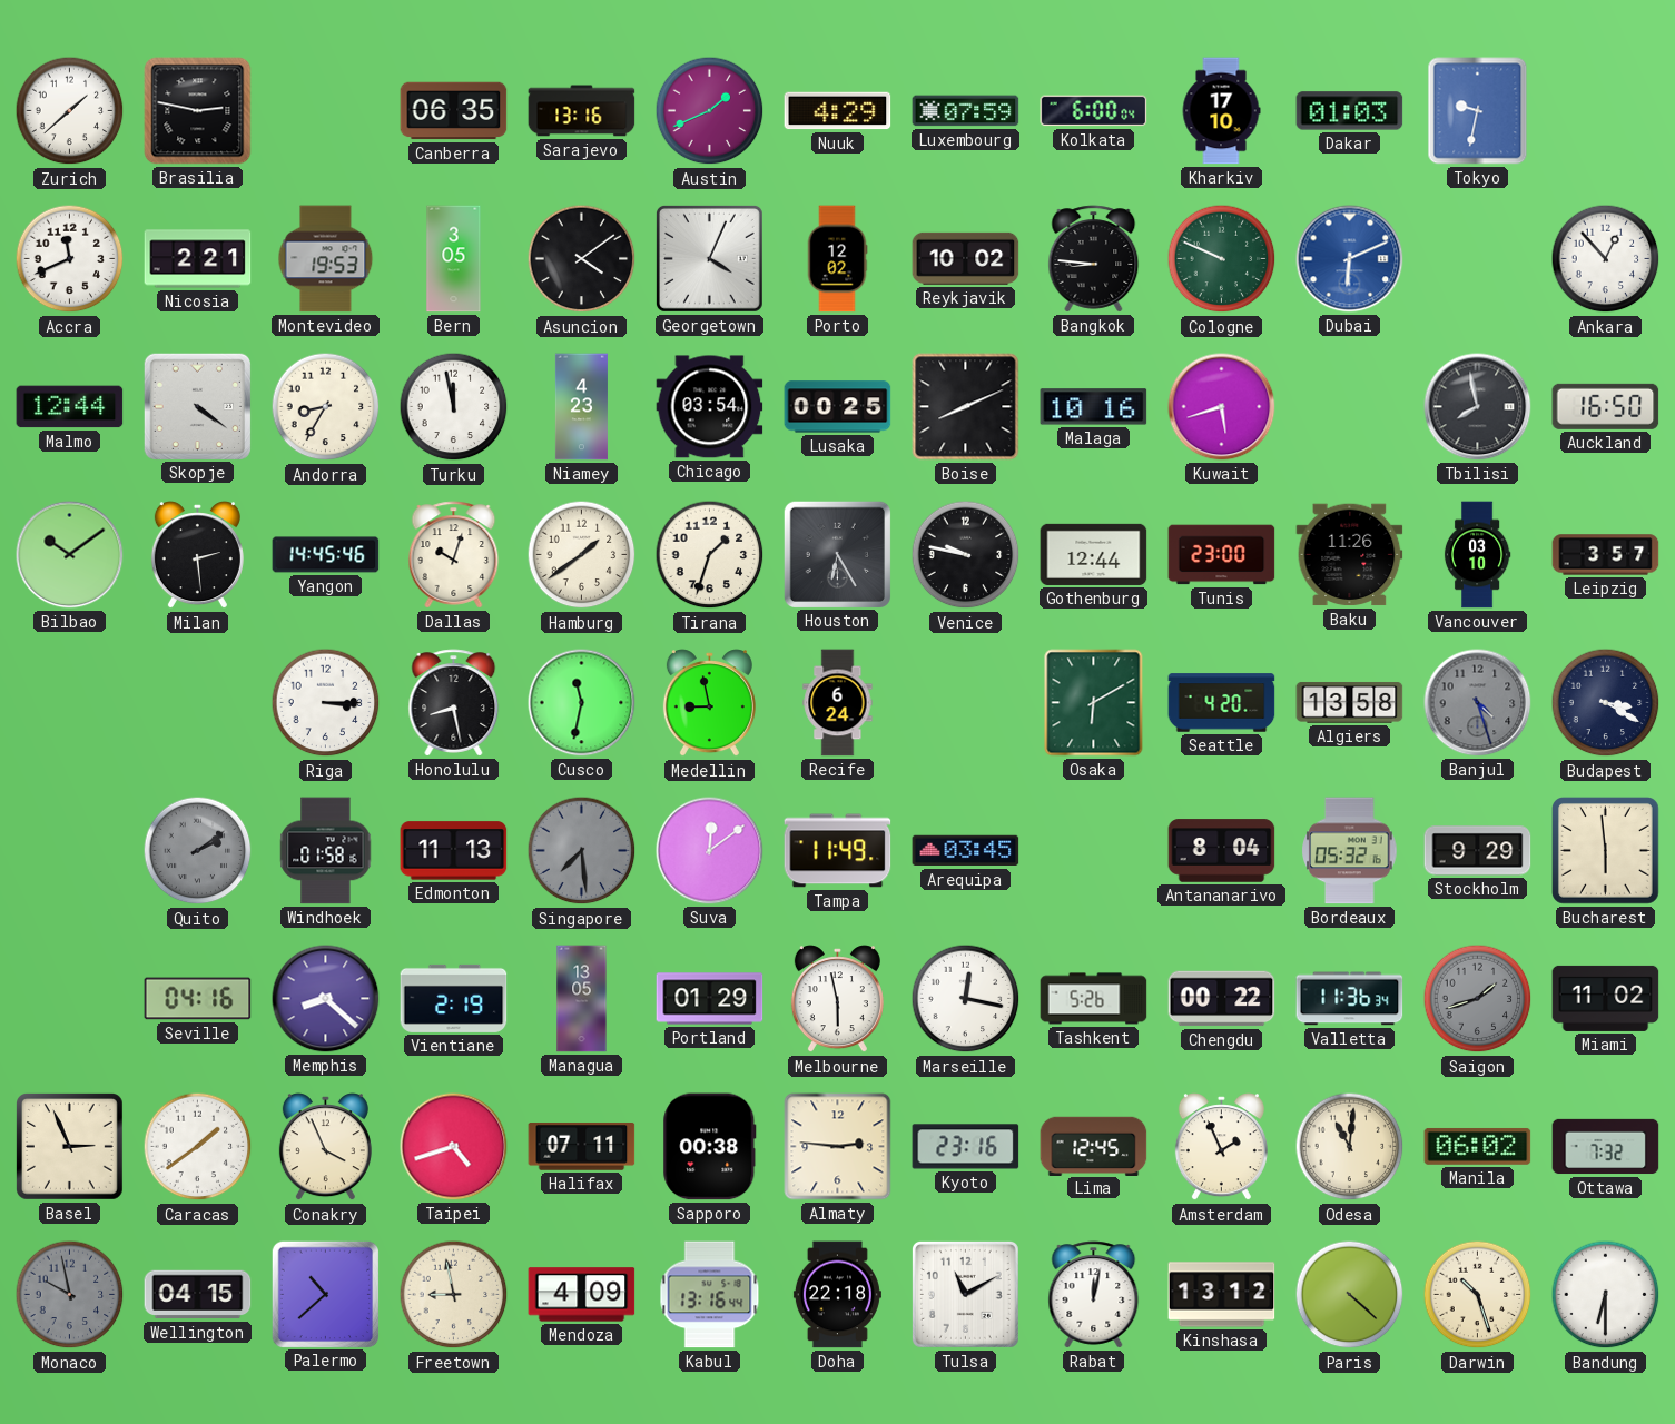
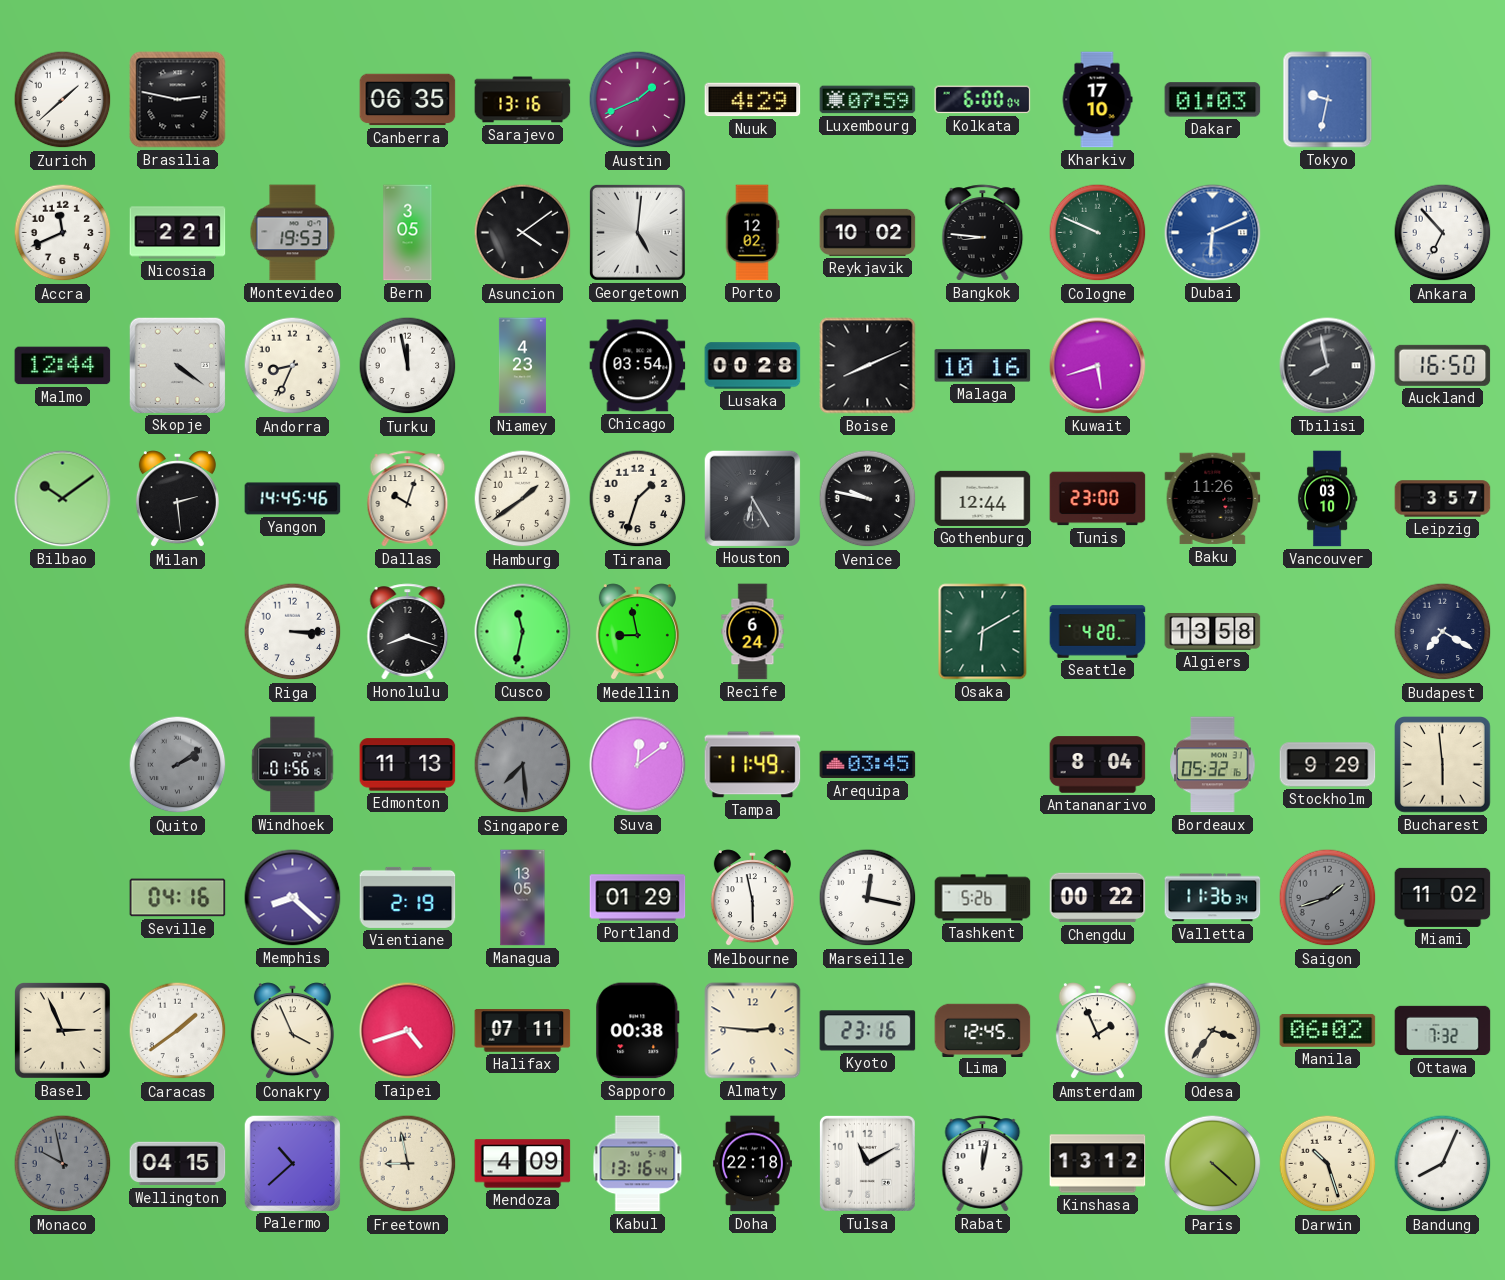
Georgetown: 4:04 -> 5:01
Ankara: 12:53 -> 6:53
Andorra: 8:35 -> 8:34
Lusaka: 00:25 -> 00:28
Honolulu: 8:28 -> 8:18
Banjul: 4:27 -> none
Budapest: 3:20 -> 7:20
Windhoek: 01:58 -> 01:56
Odesa: 11:01 -> 3:36
Bandung: 6:30 -> 8:04
